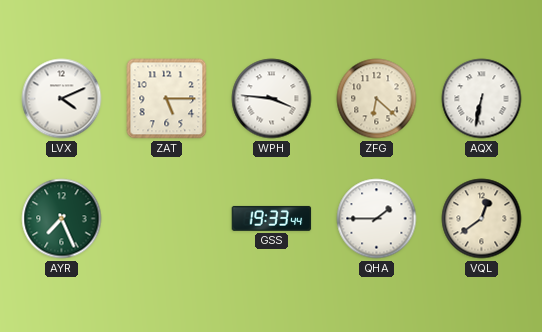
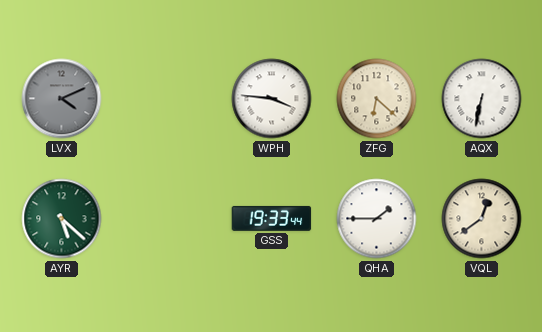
LVX dial: white -> grey
ZAT: 5:15 -> none
AYR: 7:26 -> 5:22
